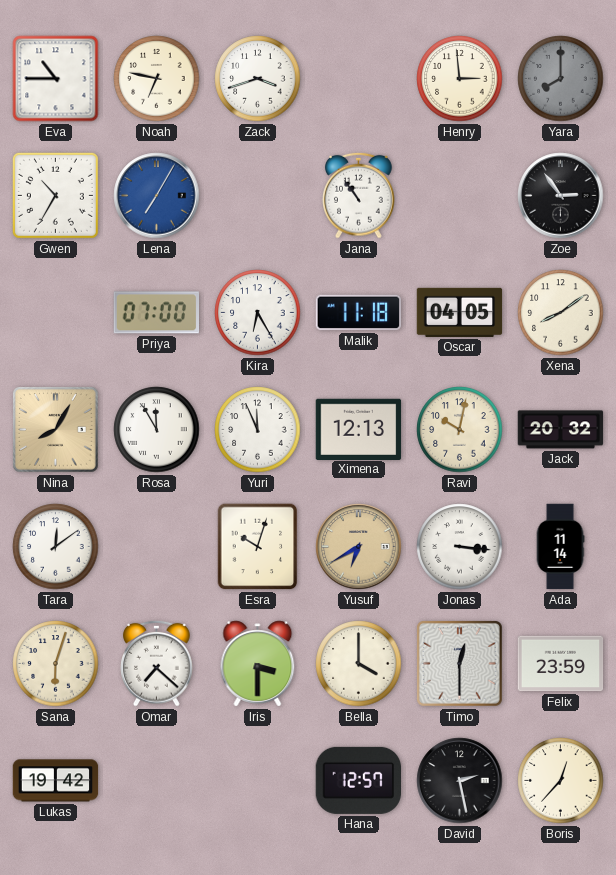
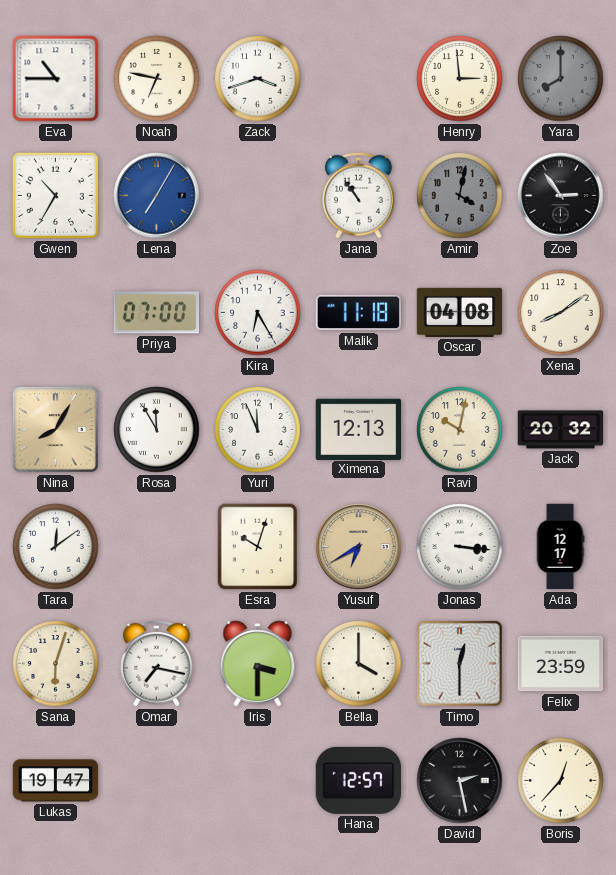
Amir: none -> 4:02
Oscar: 04:05 -> 04:08
Ada: 11:14 -> 12:17
Omar: 7:22 -> 7:17
Lukas: 19:42 -> 19:47
